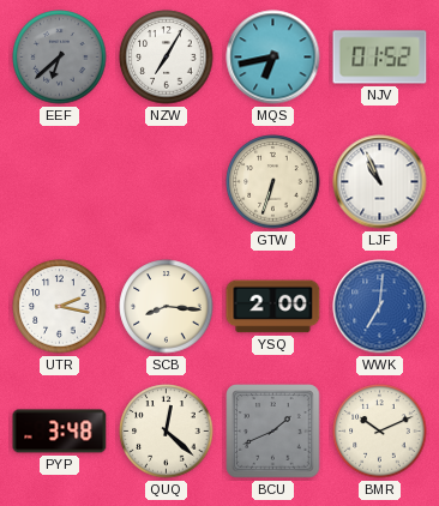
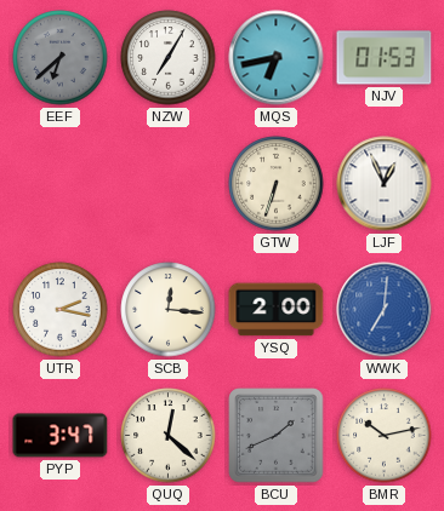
NJV: 01:52 -> 01:53
LJF: 10:56 -> 12:56
SCB: 8:16 -> 12:16
PYP: 3:48 -> 3:47
BMR: 10:11 -> 10:13
